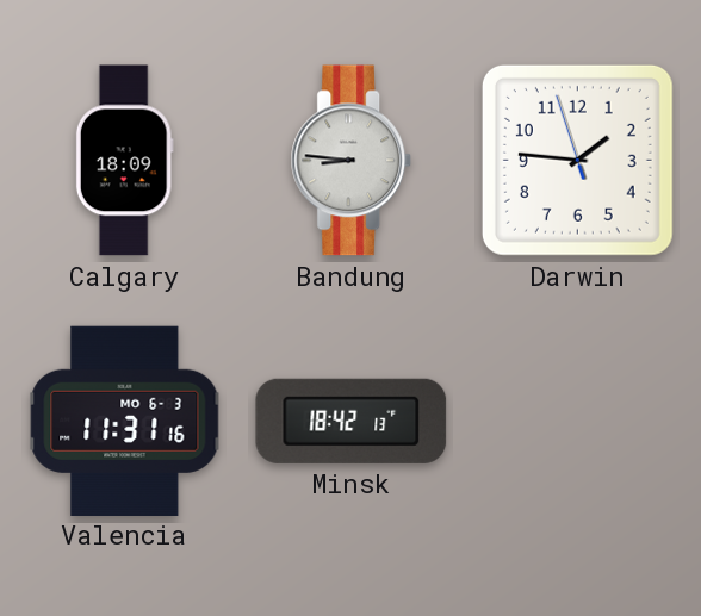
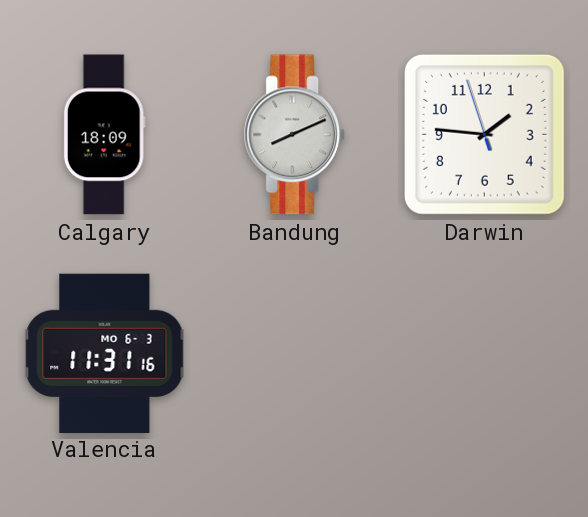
Bandung: 8:46 -> 8:11
Minsk: 18:42 -> none
